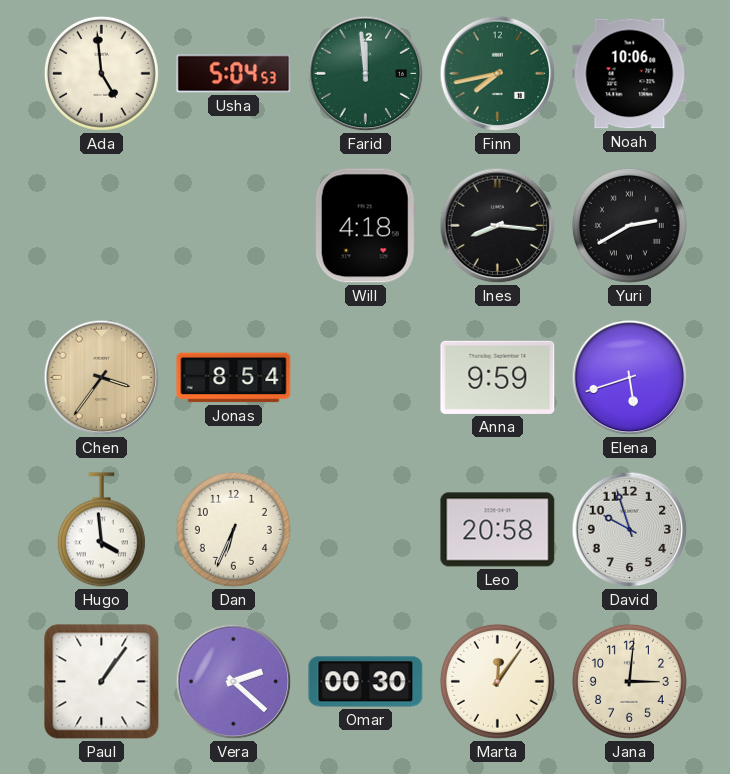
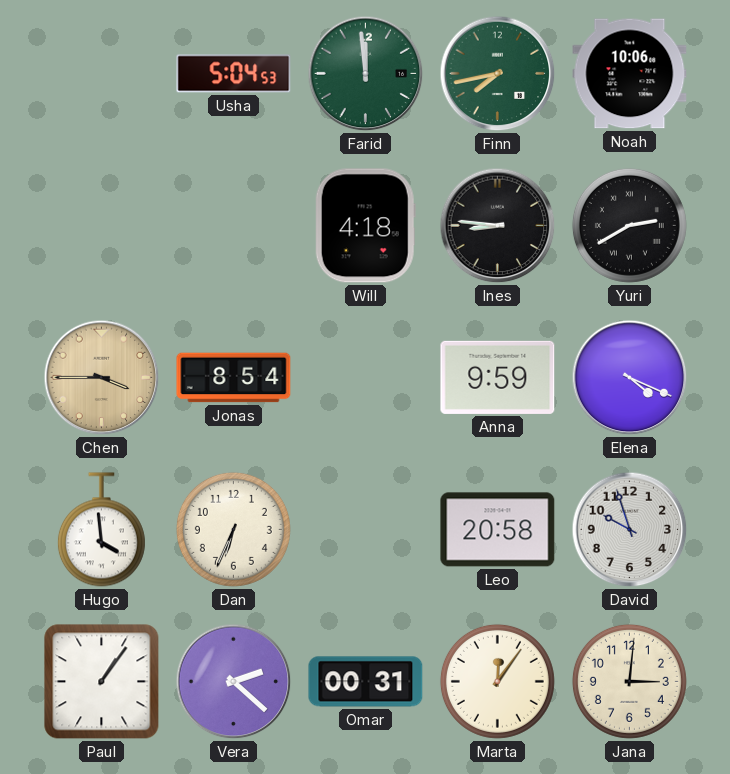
Ada: 4:59 -> none
Ines: 8:16 -> 8:46
Chen: 3:36 -> 3:45
Elena: 5:42 -> 4:19
Omar: 00:30 -> 00:31
